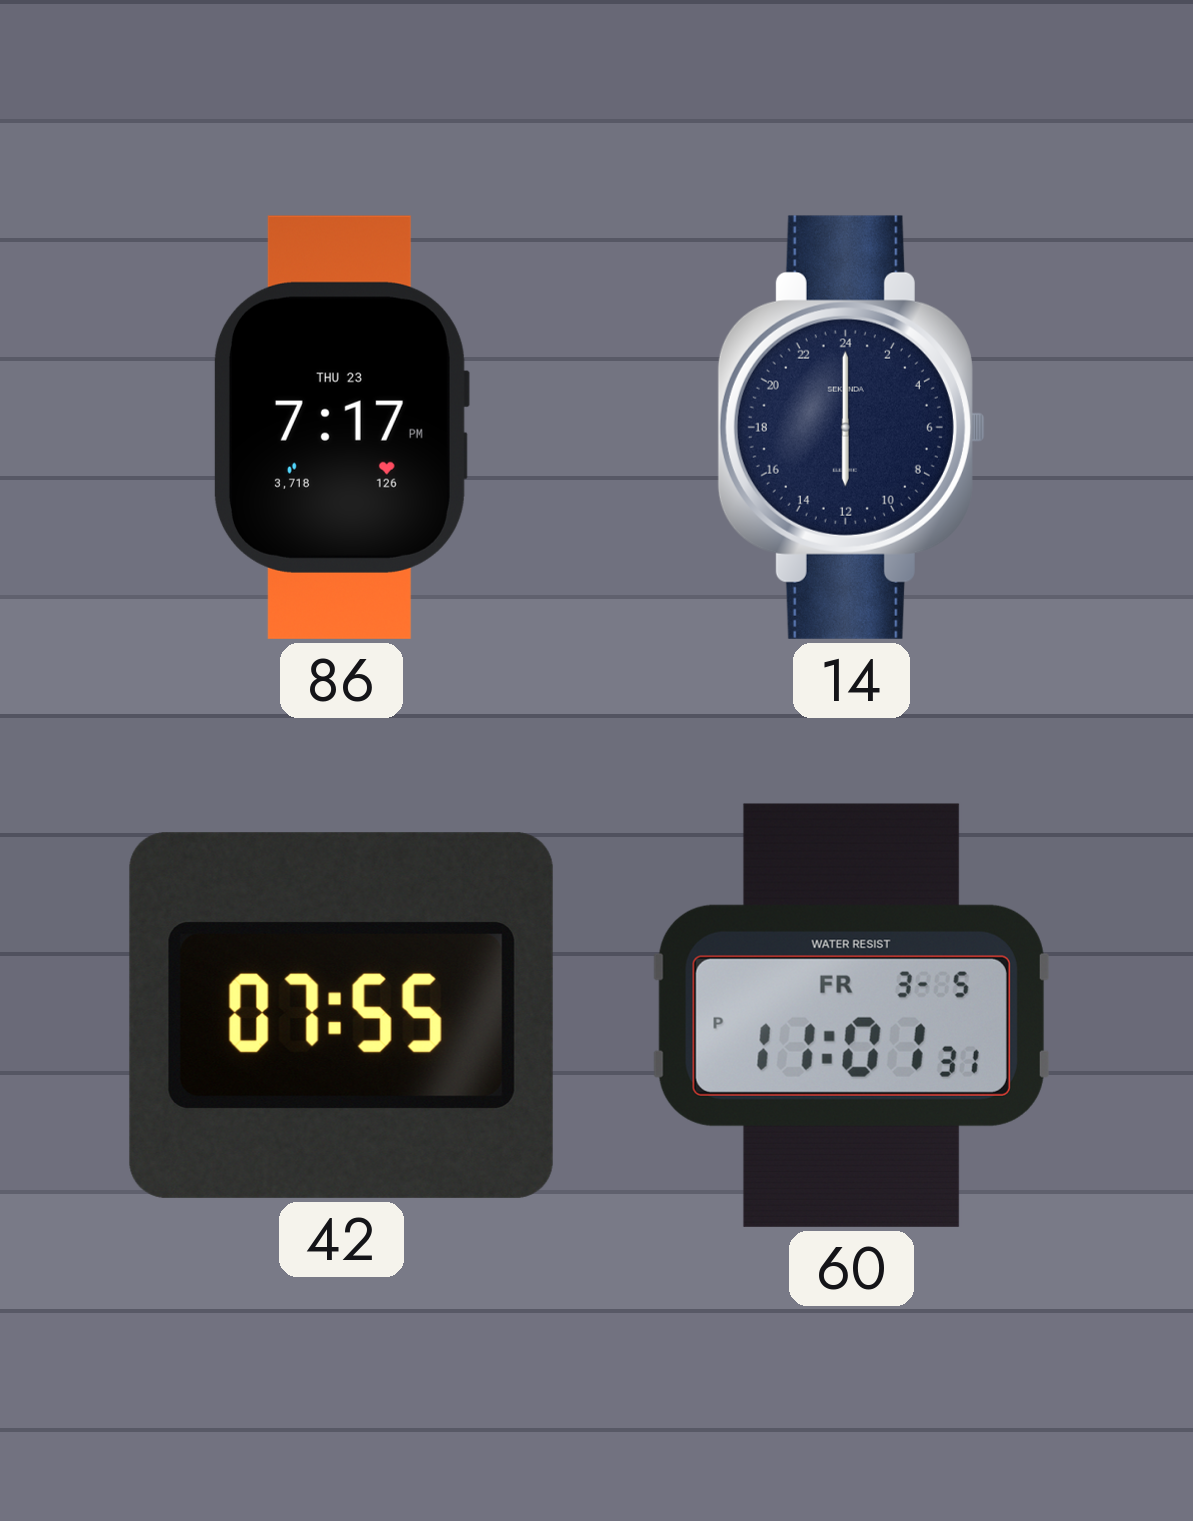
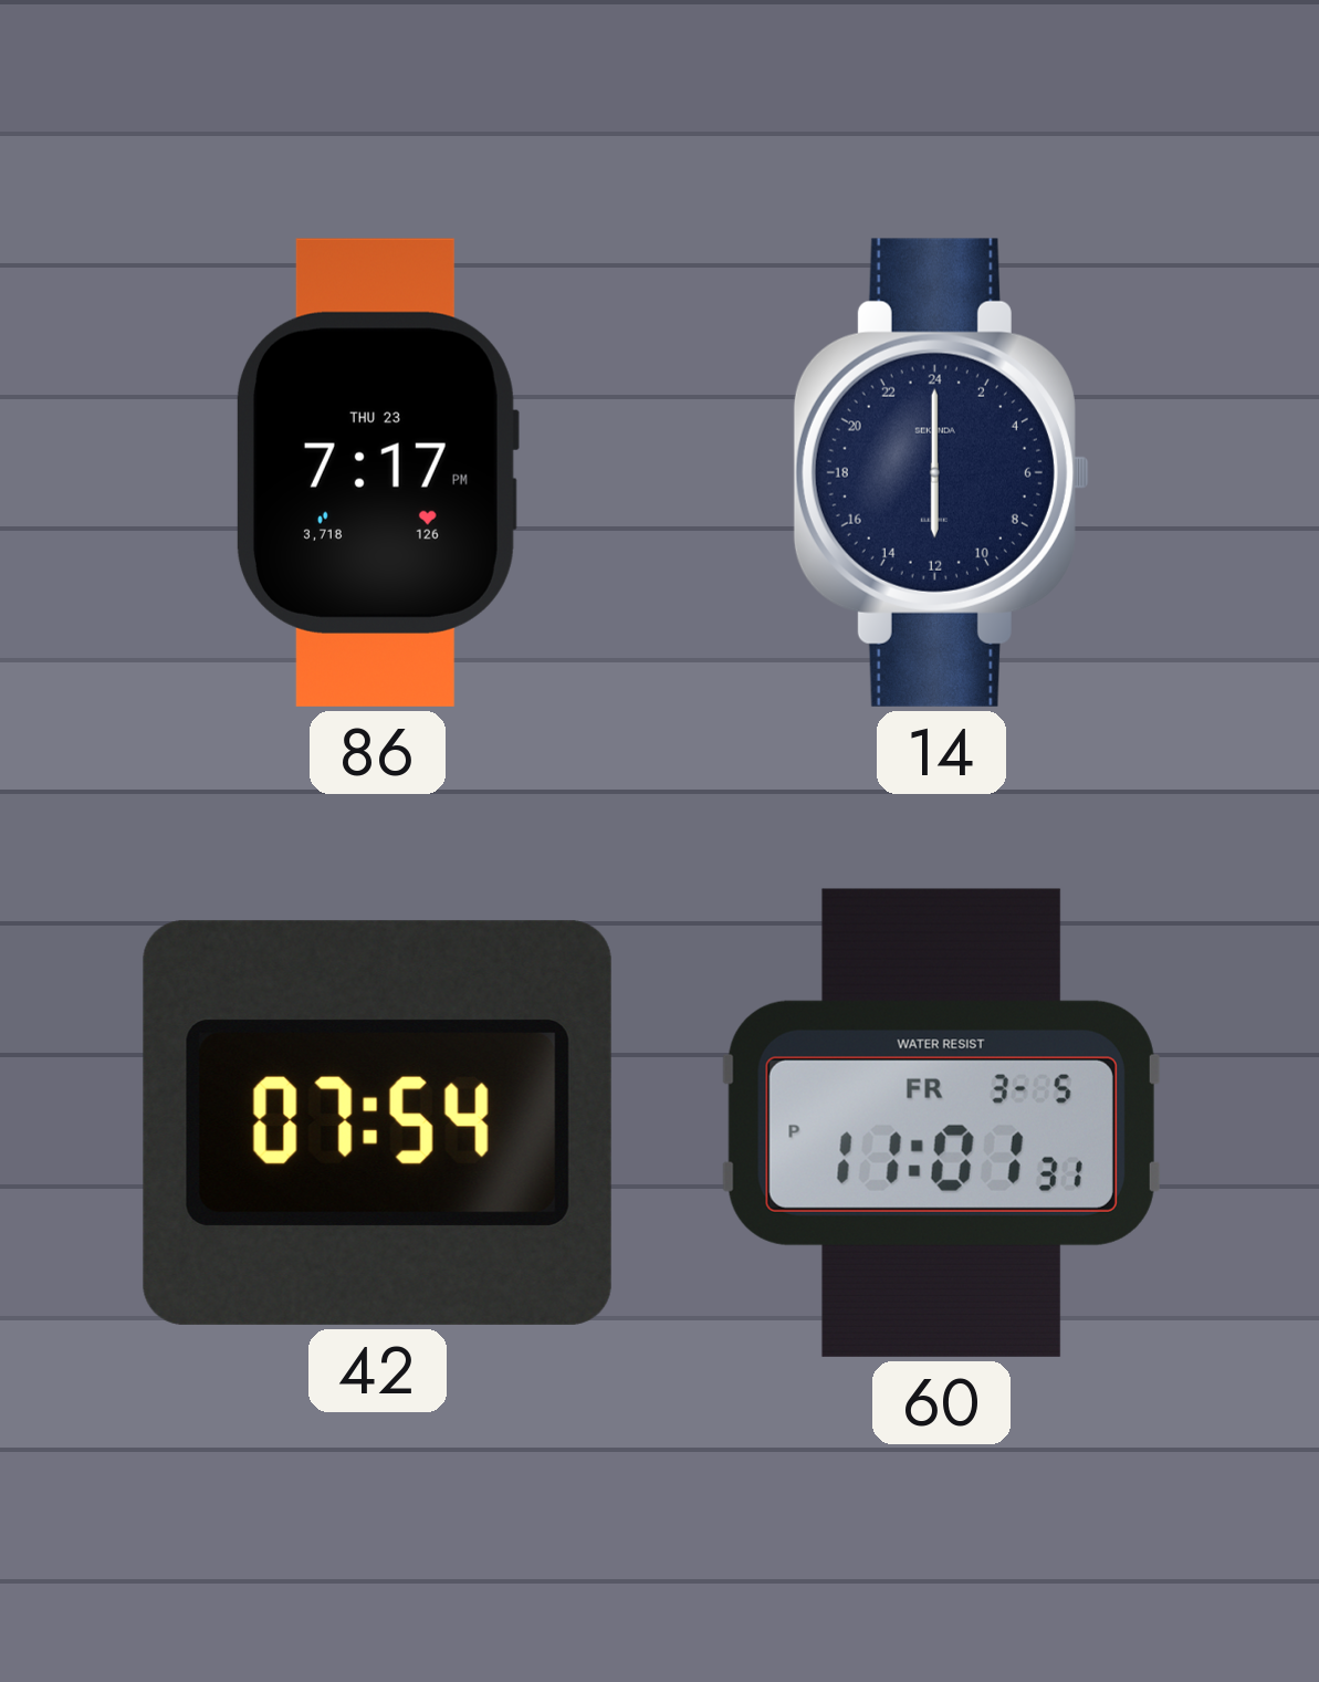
42: 07:55 -> 07:54
